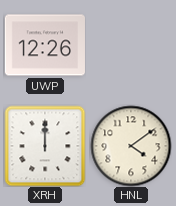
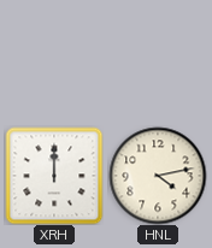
UWP: 12:26 -> none
HNL: 4:09 -> 4:13
